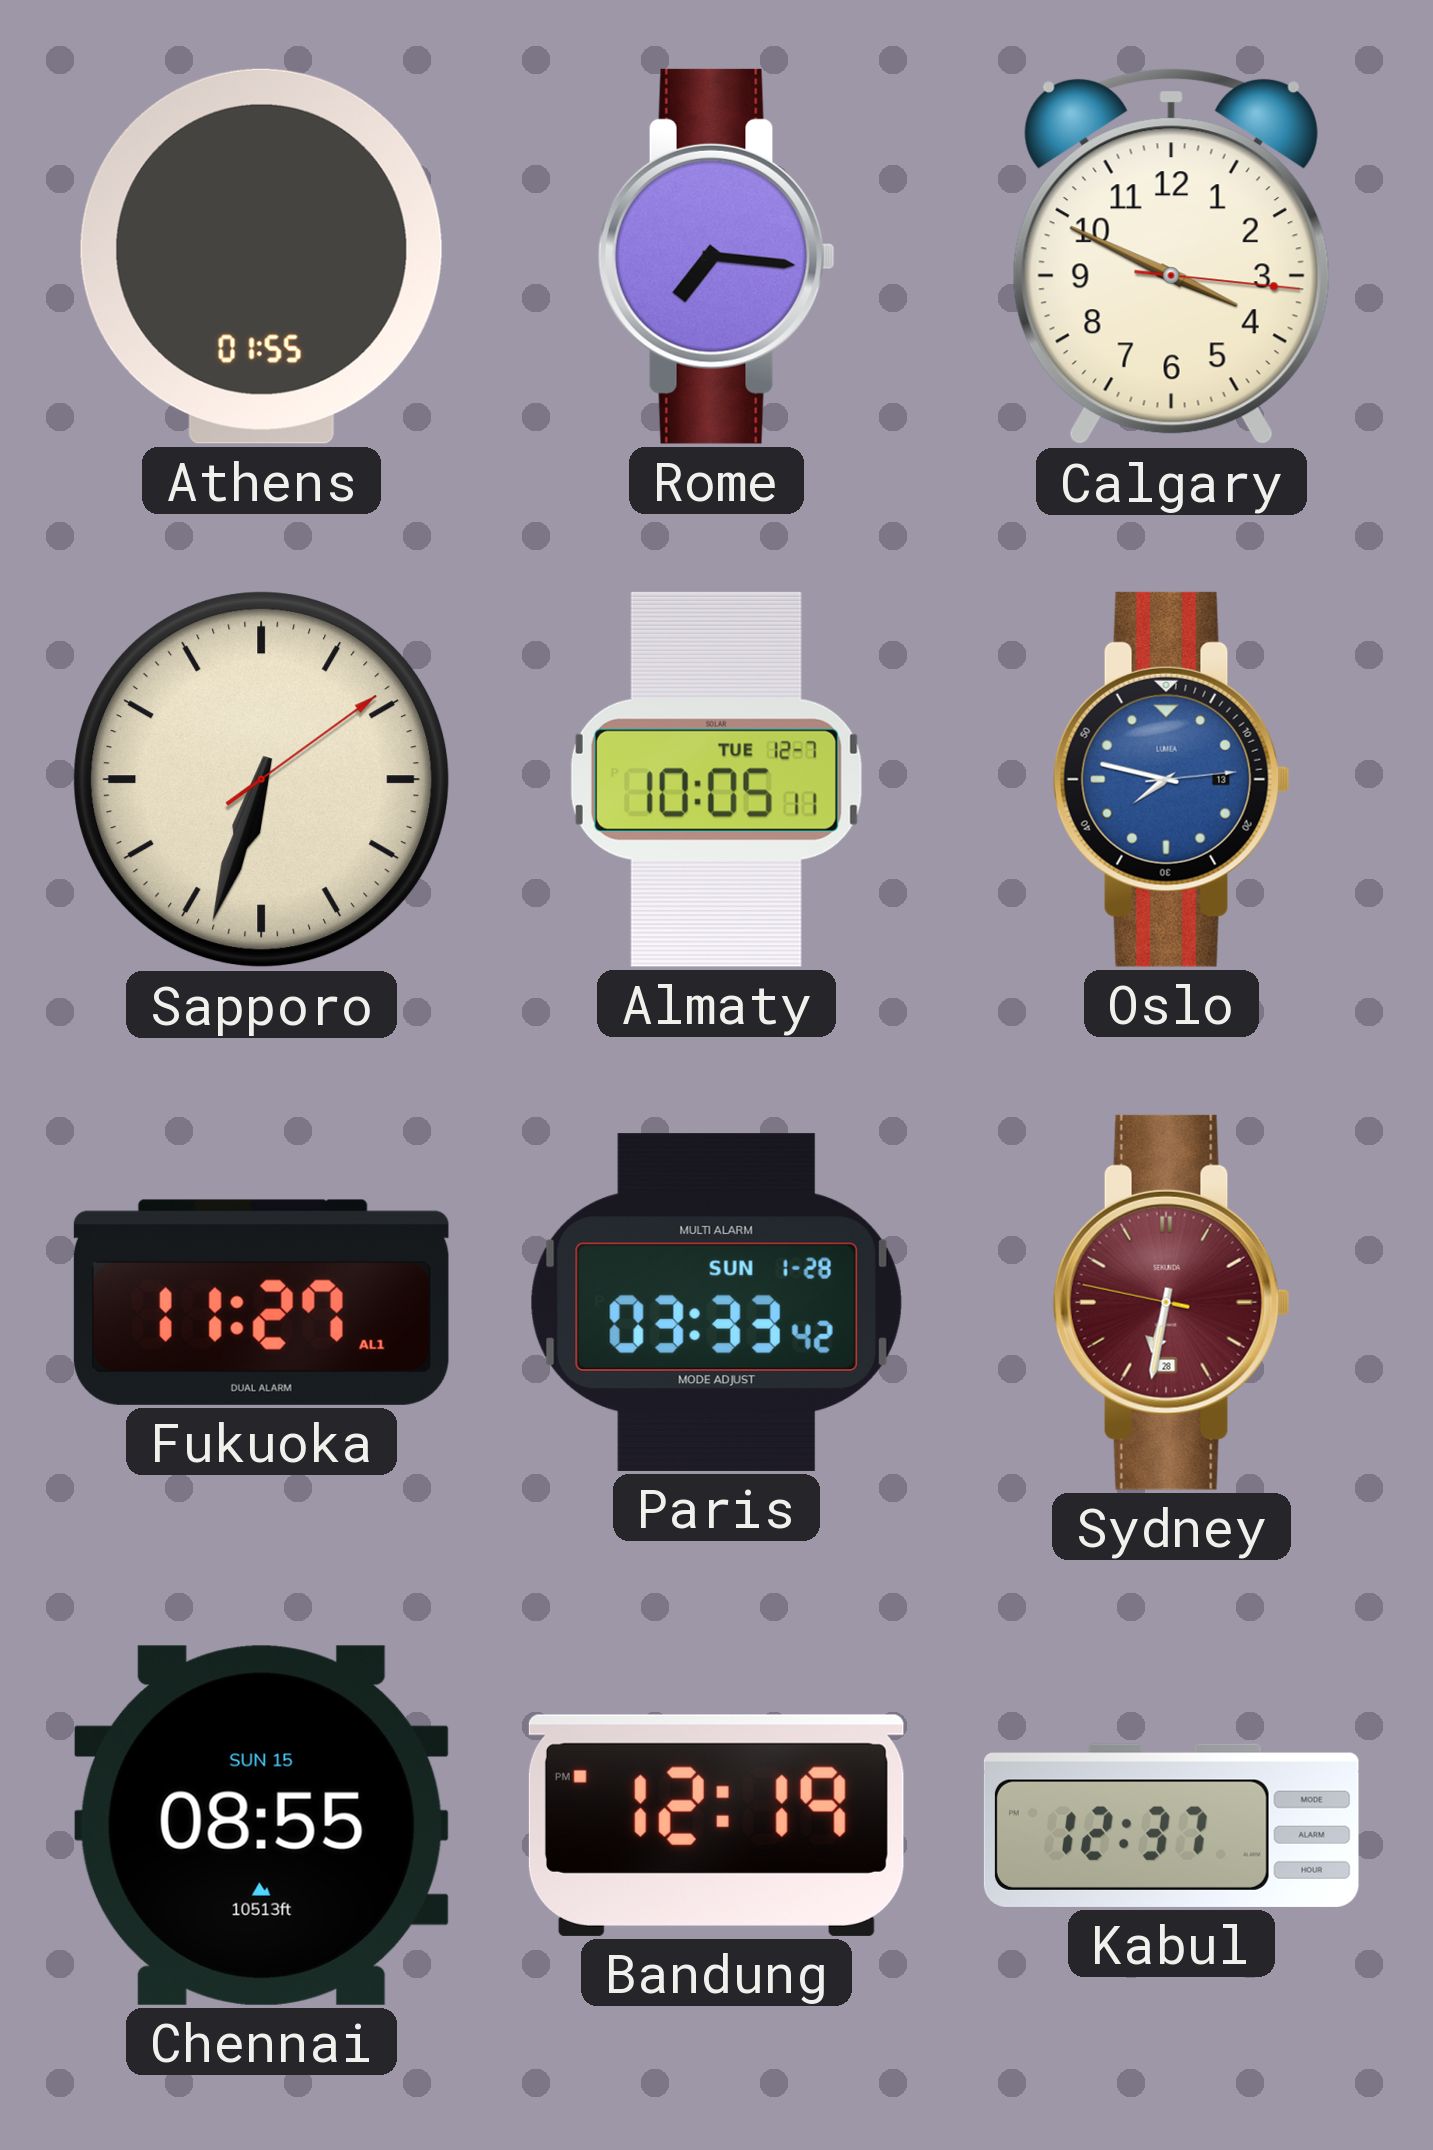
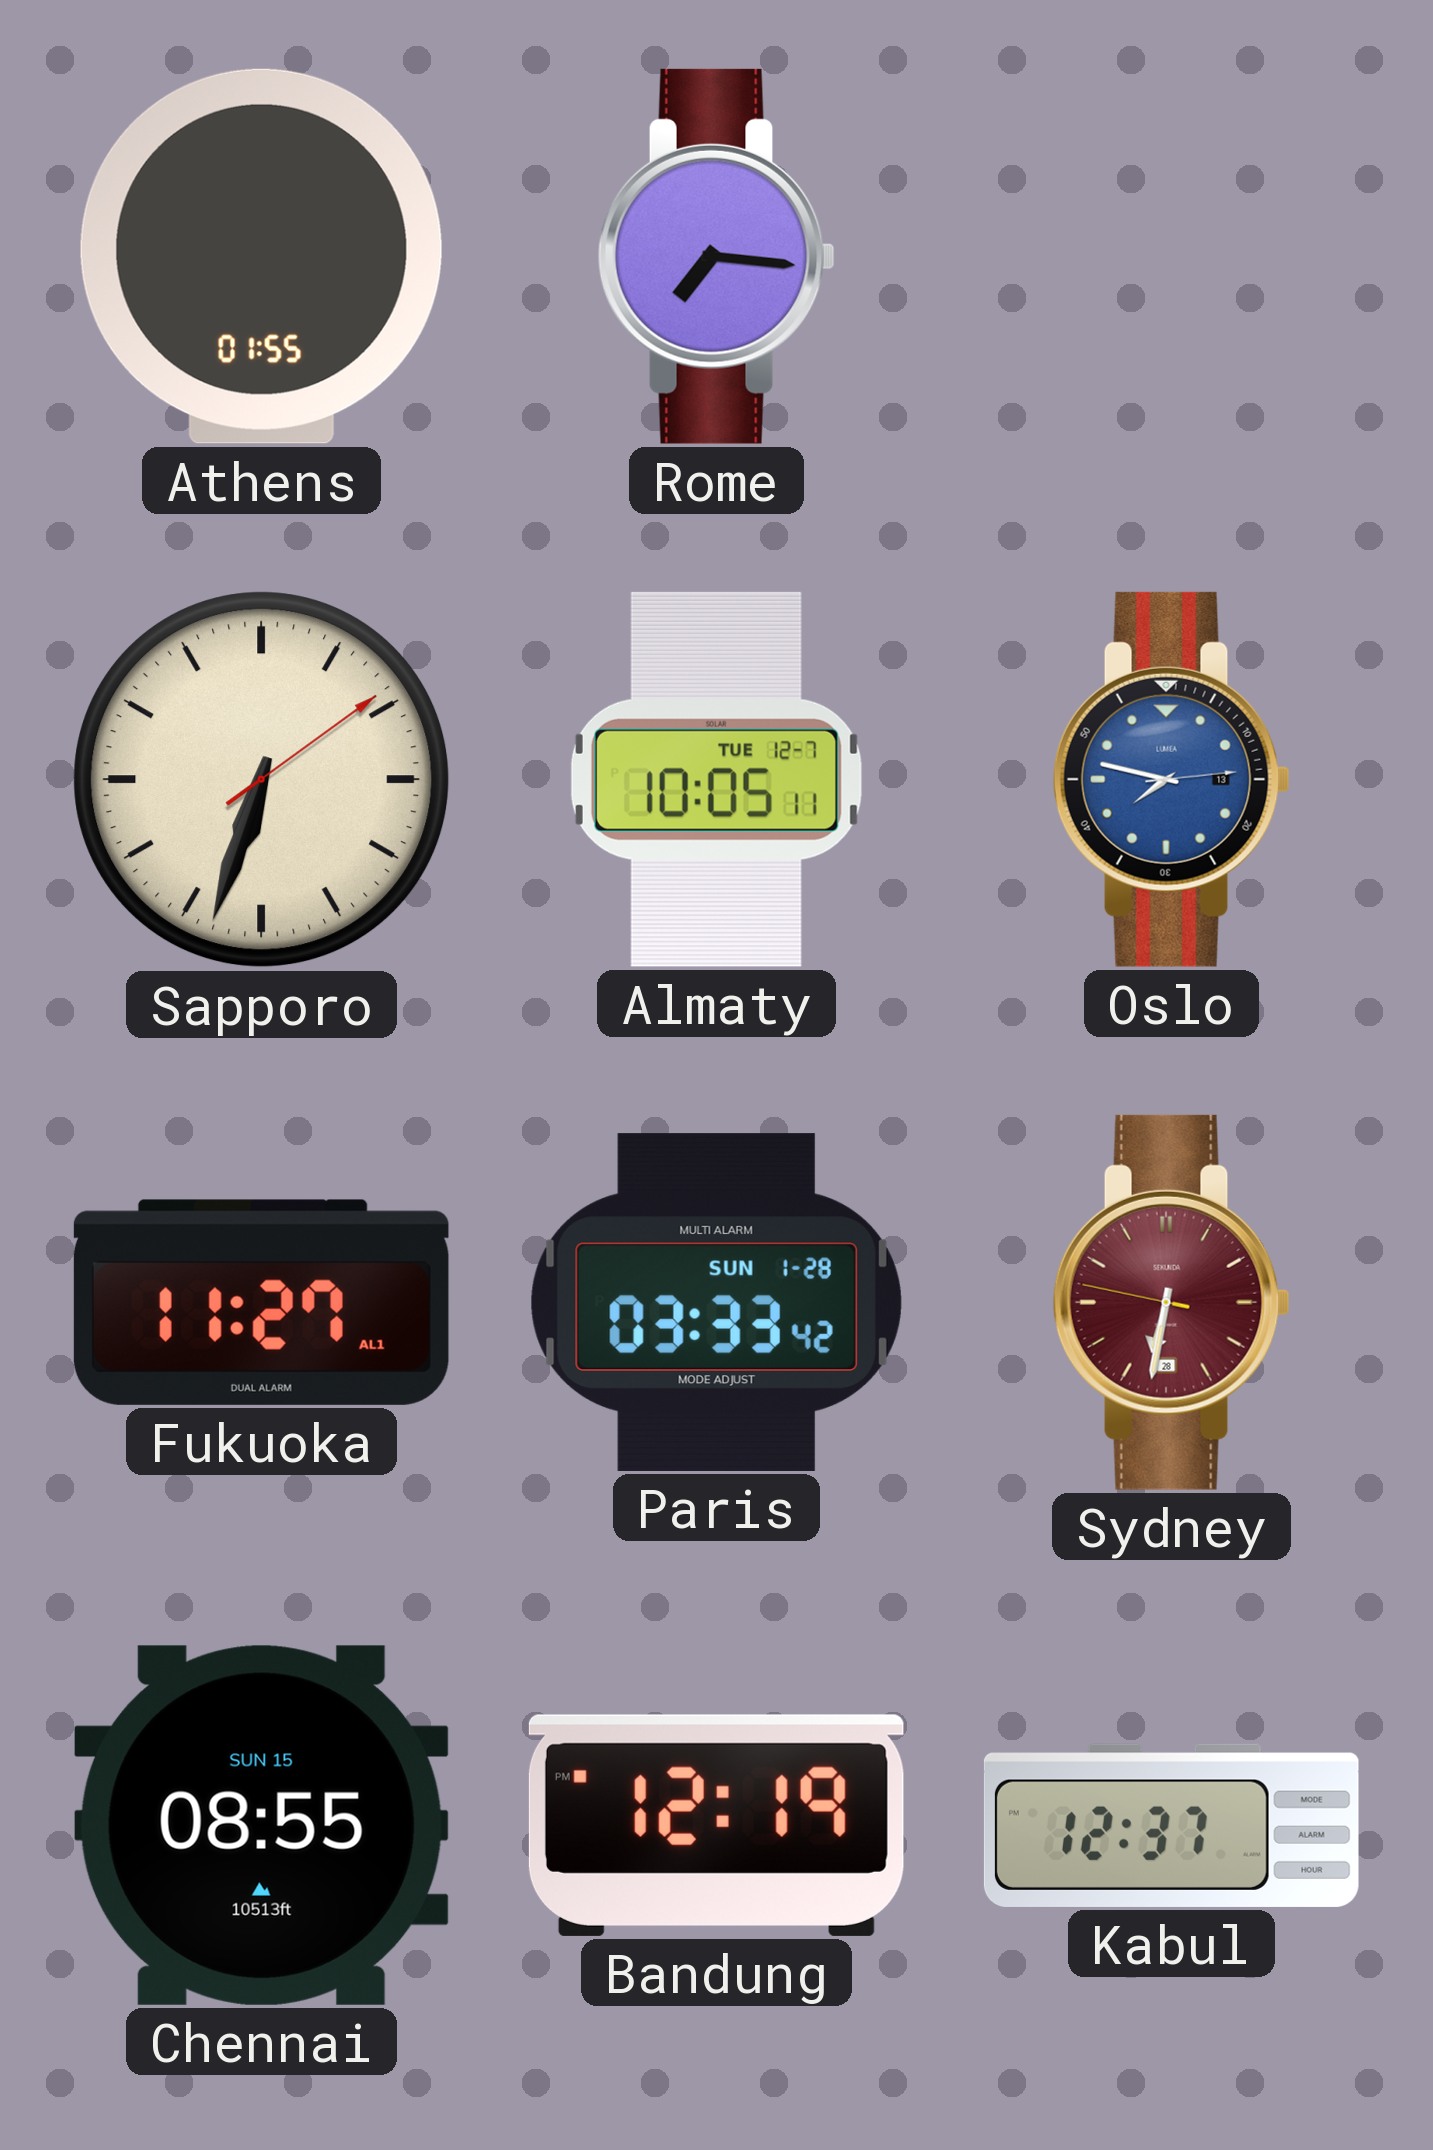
Calgary: 3:49 -> none
